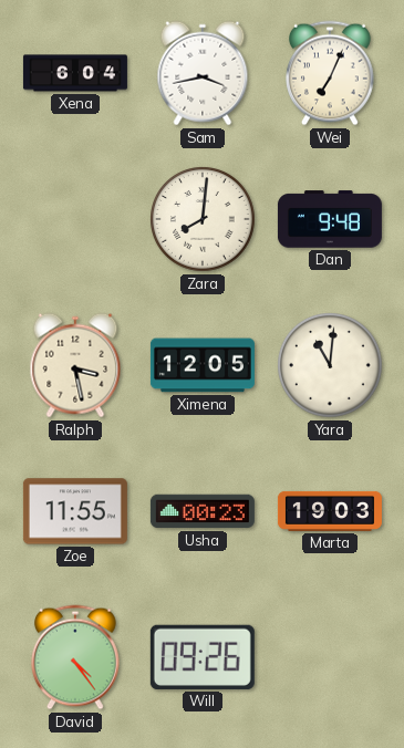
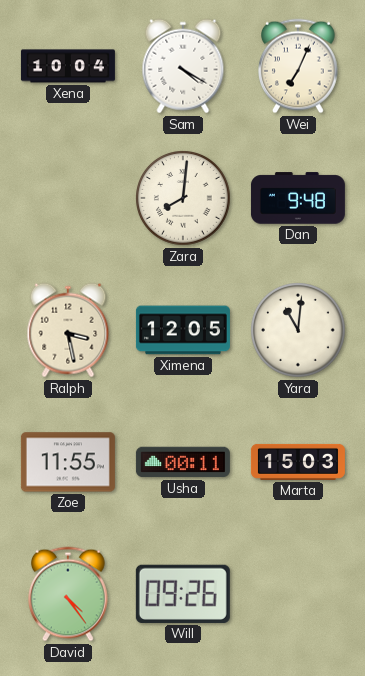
Xena: 6:04 -> 10:04
Sam: 3:43 -> 4:20
Usha: 00:23 -> 00:11
Marta: 19:03 -> 15:03
